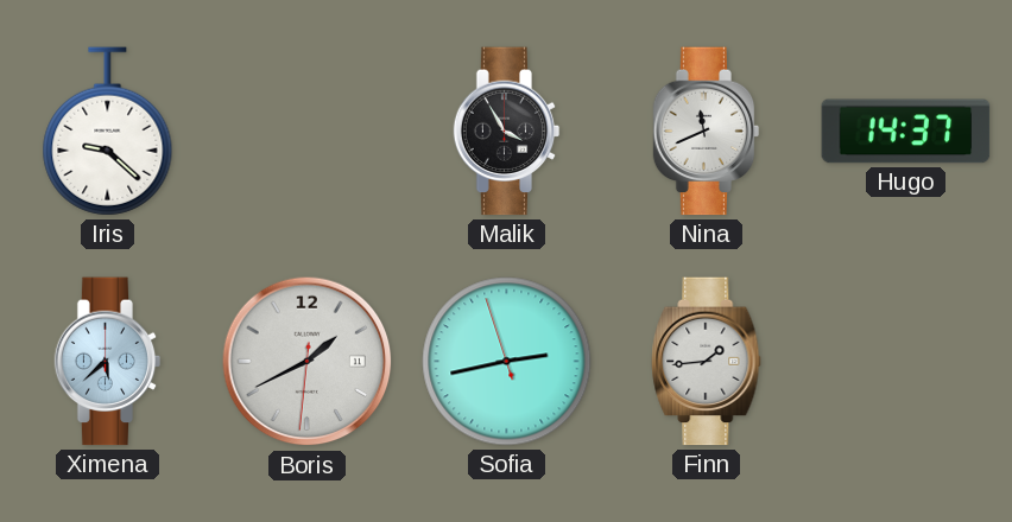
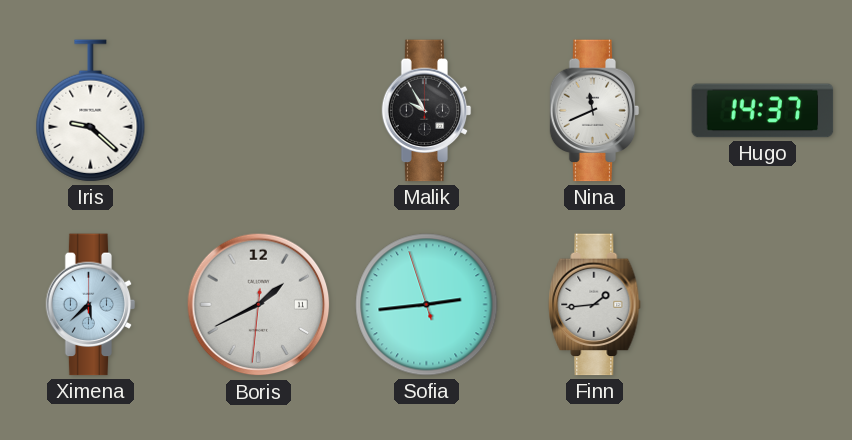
Malik: 3:55 -> 9:55
Sofia: 2:42 -> 2:43
